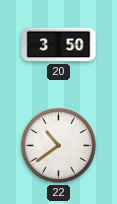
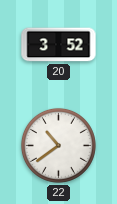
20: 3:50 -> 3:52
